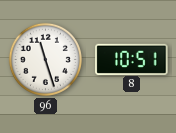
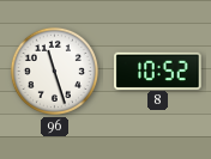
8: 10:51 -> 10:52
